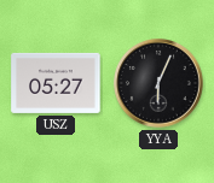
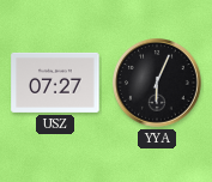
USZ: 05:27 -> 07:27
